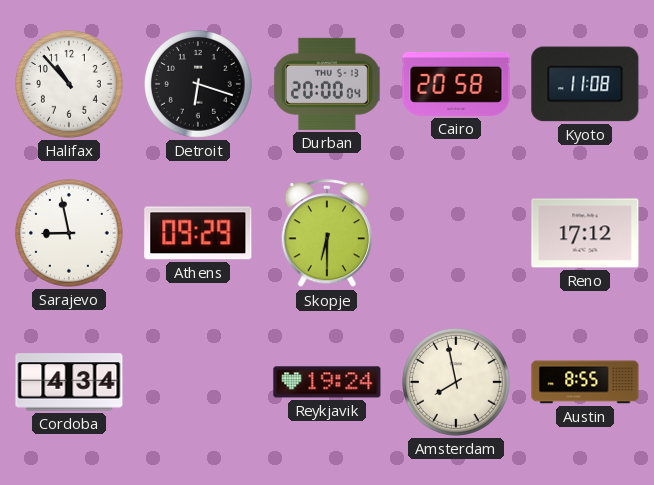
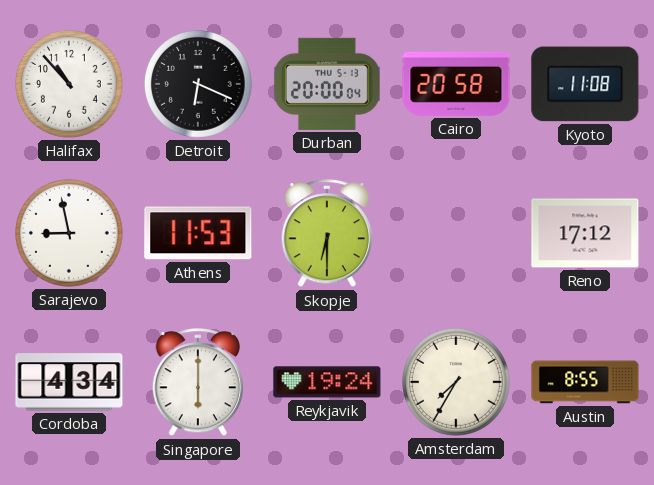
Detroit: 6:18 -> 6:19
Athens: 09:29 -> 11:53
Singapore: none -> 6:00
Amsterdam: 7:58 -> 7:35
